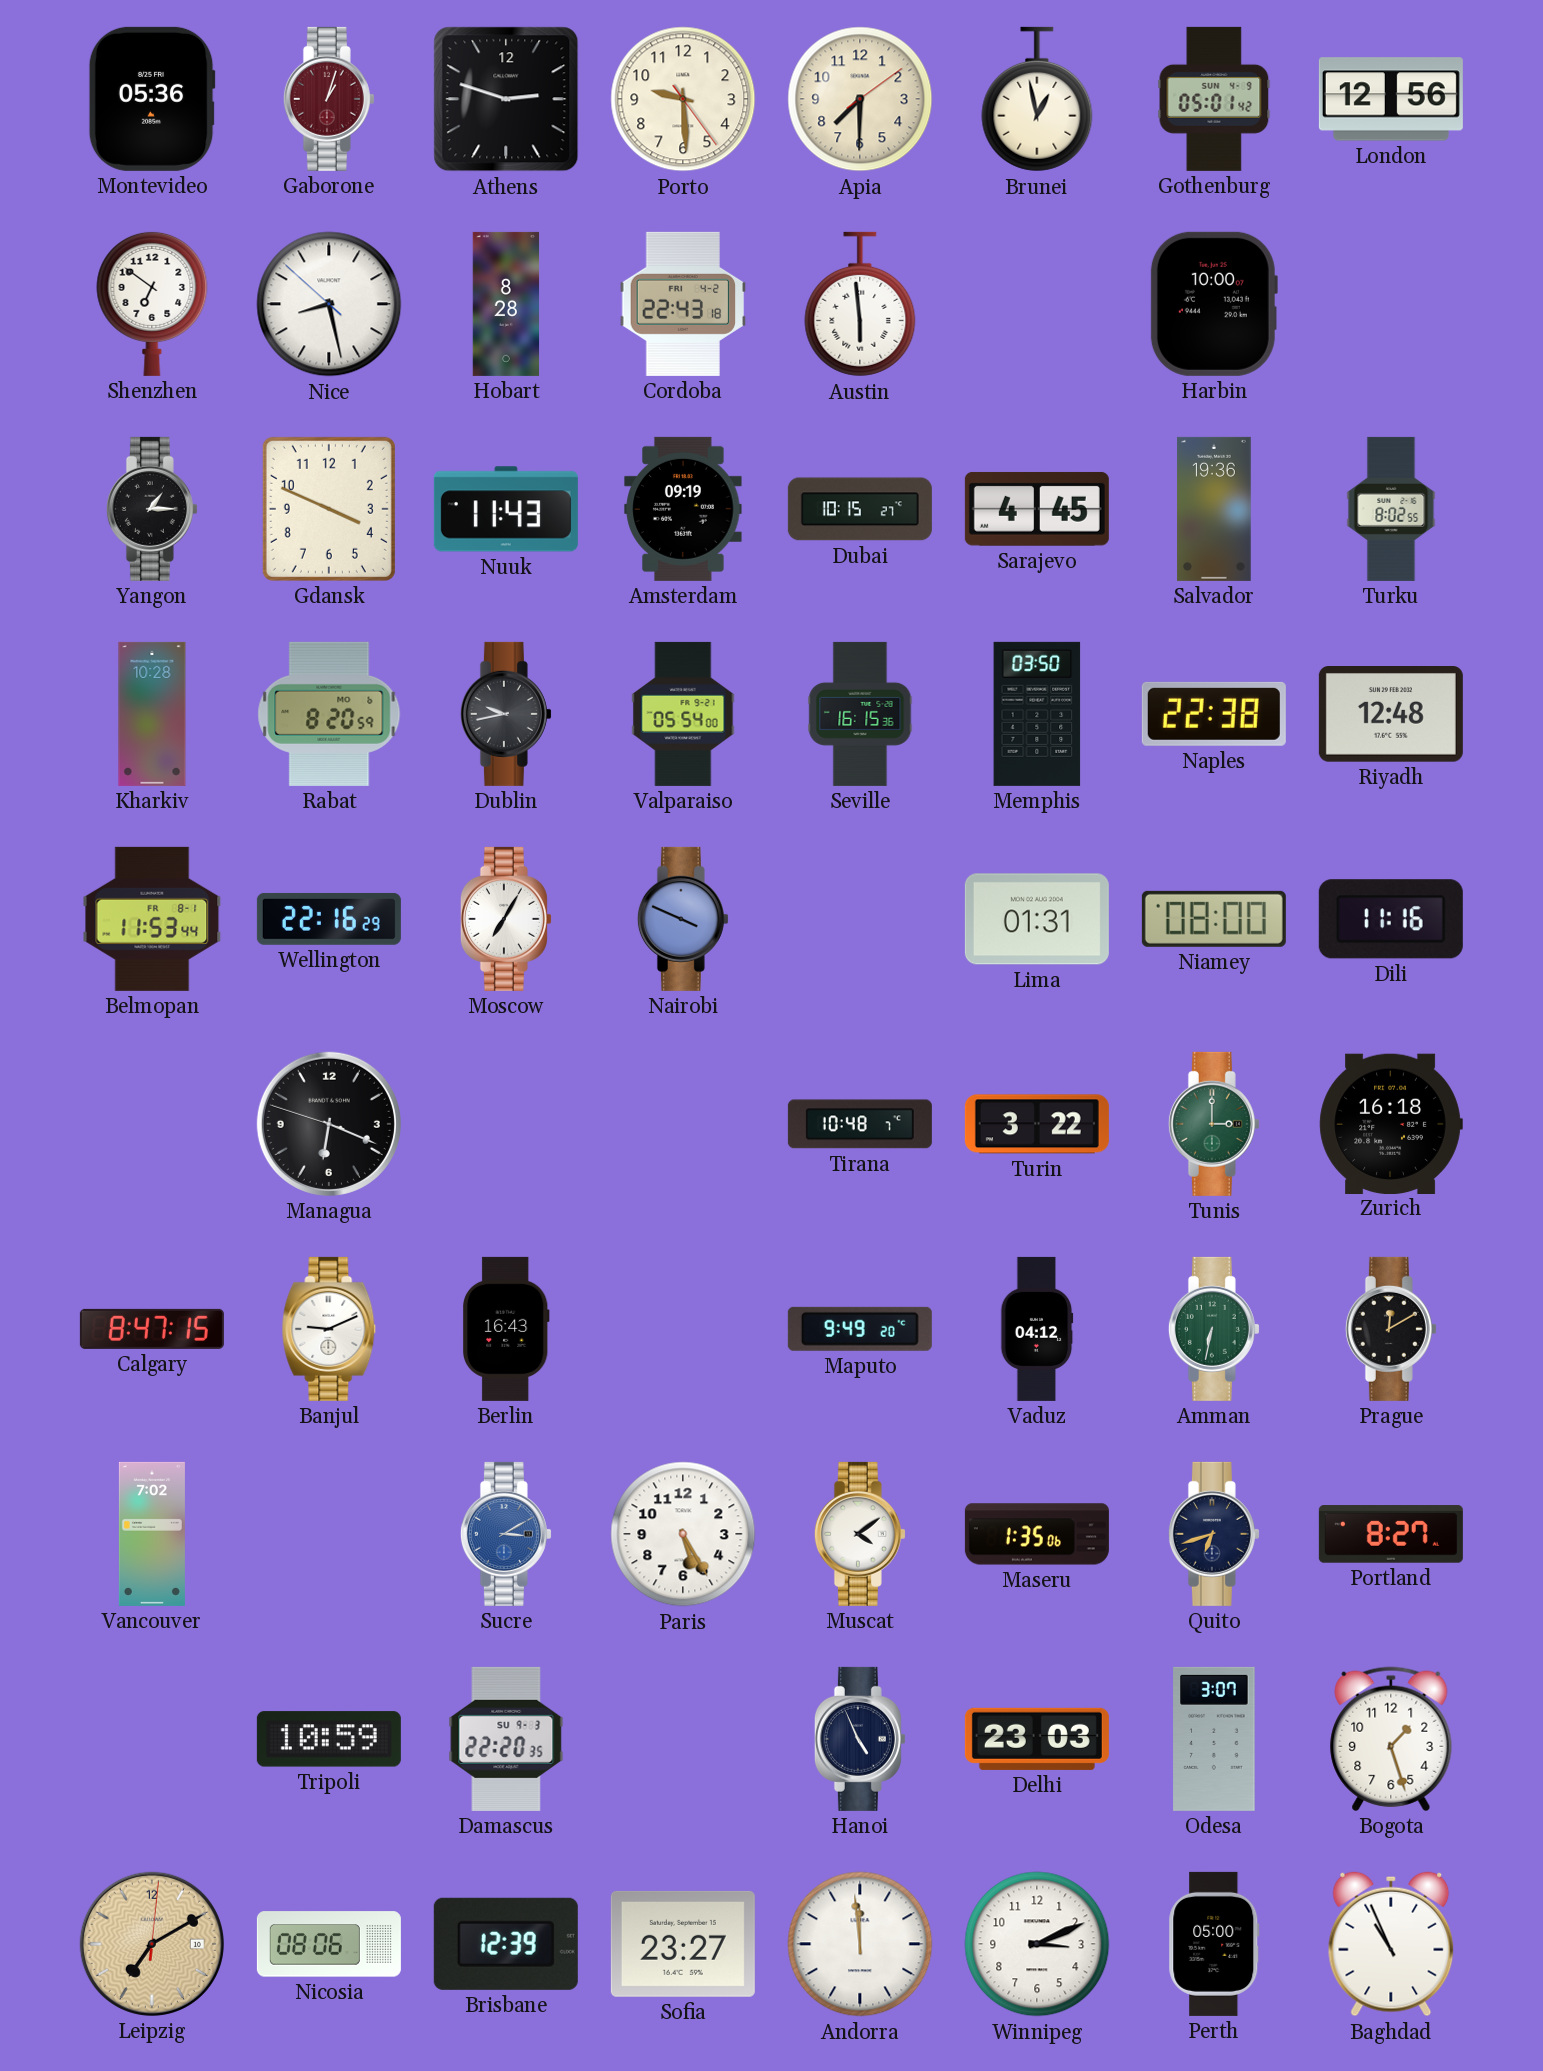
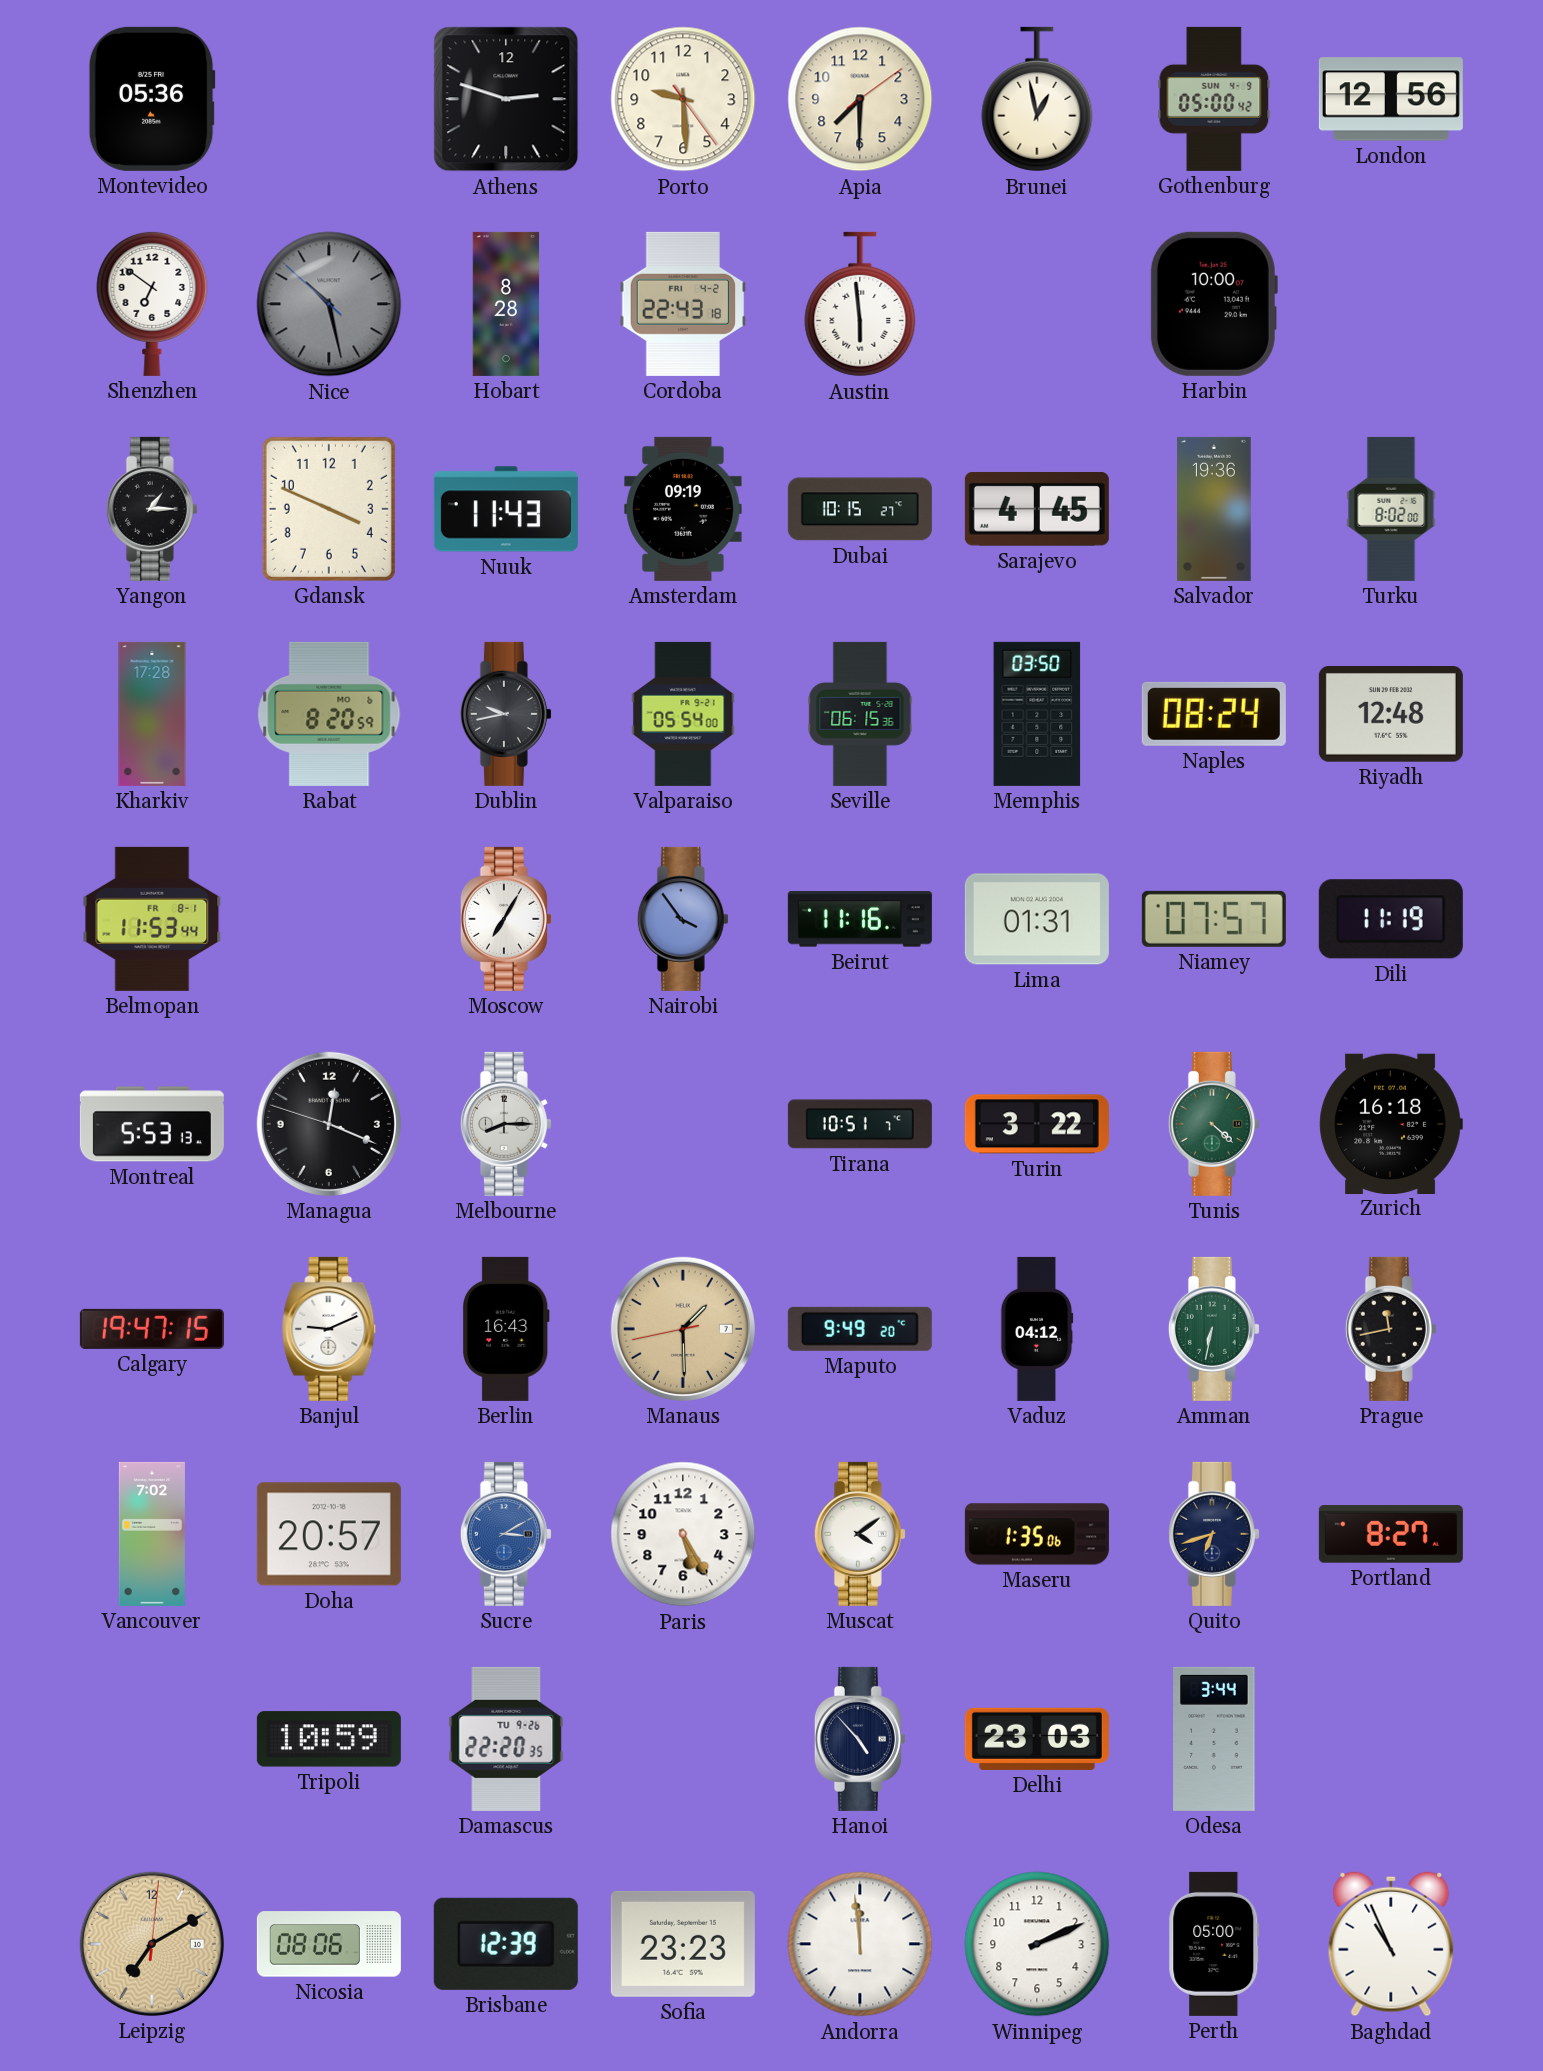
Gaborone: 1:03 -> none
Gothenburg: 05:01 -> 05:00
Nice: 8:27 -> 10:27
Nice dial: white -> grey
Turku: 8:02:55 -> 8:02:00
Kharkiv: 10:28 -> 17:28
Seville: 16:15 -> 06:15
Naples: 22:38 -> 08:24
Wellington: 22:16 -> none
Nairobi: 3:49 -> 3:54
Beirut: none -> 11:16
Niamey: 08:00 -> 07:57
Dili: 11:16 -> 11:19
Montreal: none -> 5:53
Managua: 6:18 -> 12:18
Melbourne: none -> 8:15
Tirana: 10:48 -> 10:51
Tunis: 3:00 -> 4:22
Calgary: 8:47 -> 19:47
Manaus: none -> 1:29
Prague: 12:10 -> 11:43
Doha: none -> 20:57
Damascus date: SU 9-3 -> TU 9-26
Hanoi: 4:56 -> 4:53
Odesa: 3:07 -> 3:44
Bogota: 1:27 -> none
Sofia: 23:27 -> 23:23
Winnipeg: 3:11 -> 2:11
